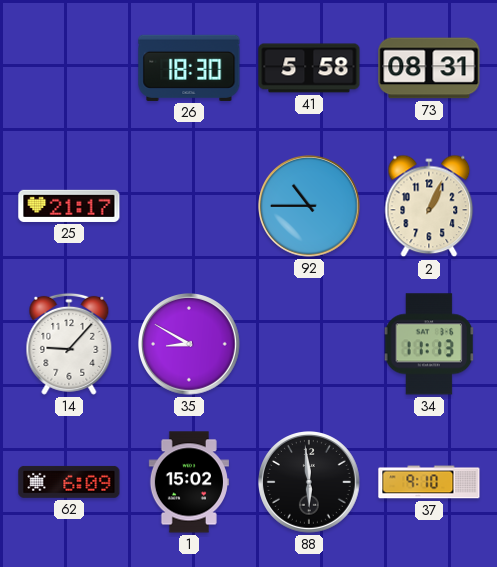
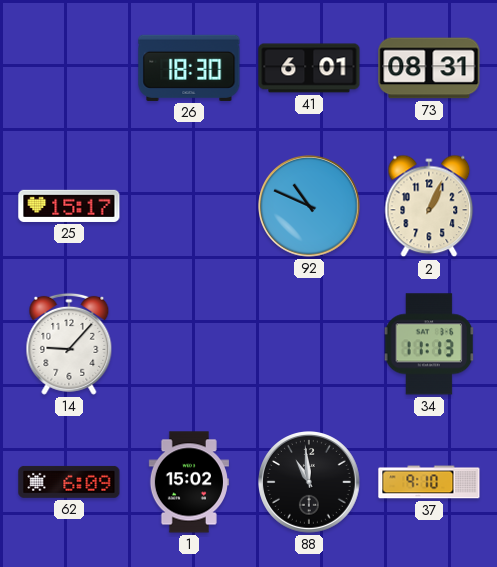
41: 5:58 -> 6:01
25: 21:17 -> 15:17
92: 10:45 -> 10:49
35: 8:50 -> none
88: 5:59 -> 10:59
